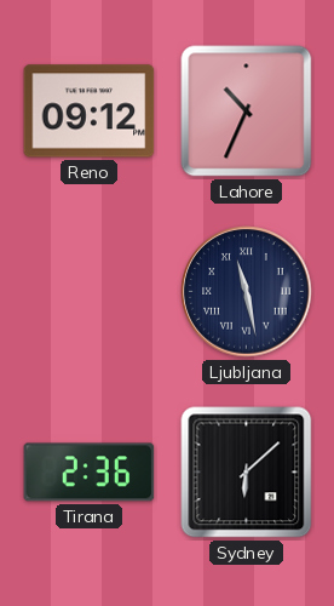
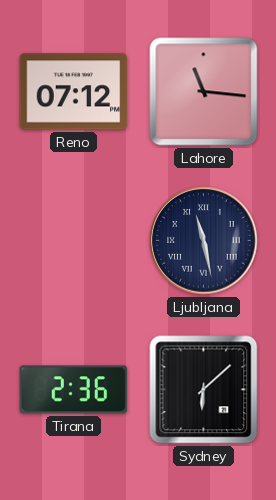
Reno: 09:12 -> 07:12
Lahore: 10:34 -> 11:16
